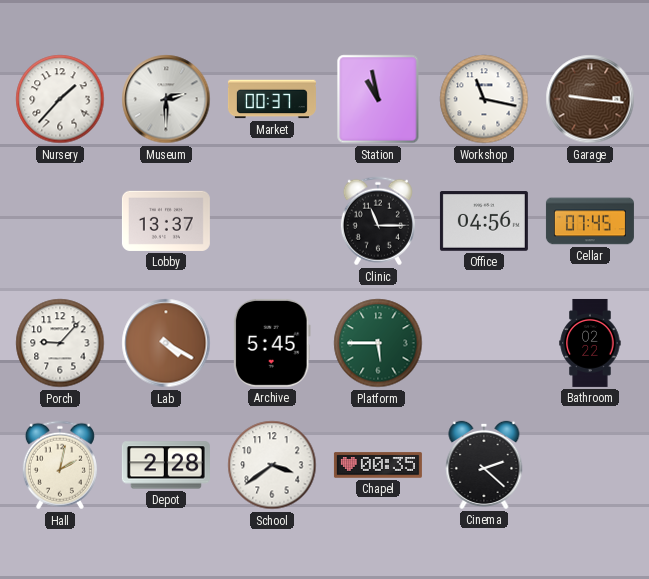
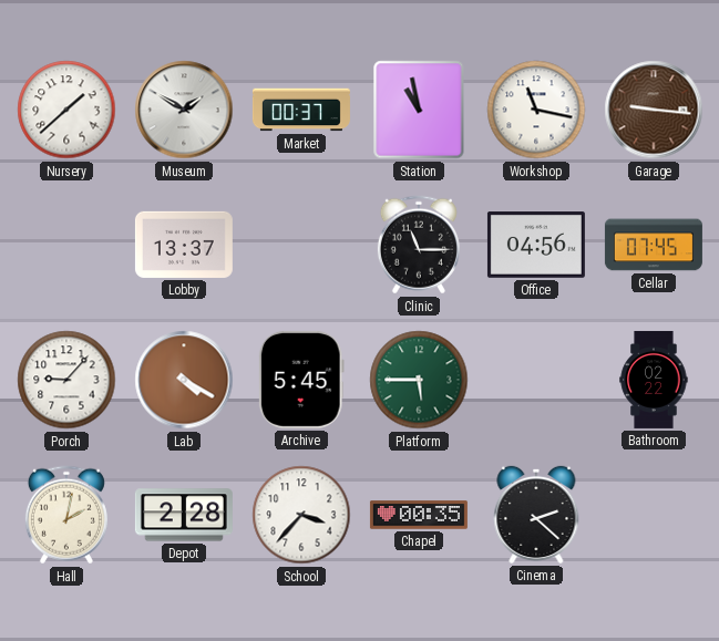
Nursery: 1:37 -> 1:38
Museum: 2:30 -> 1:50
School: 3:39 -> 3:37
